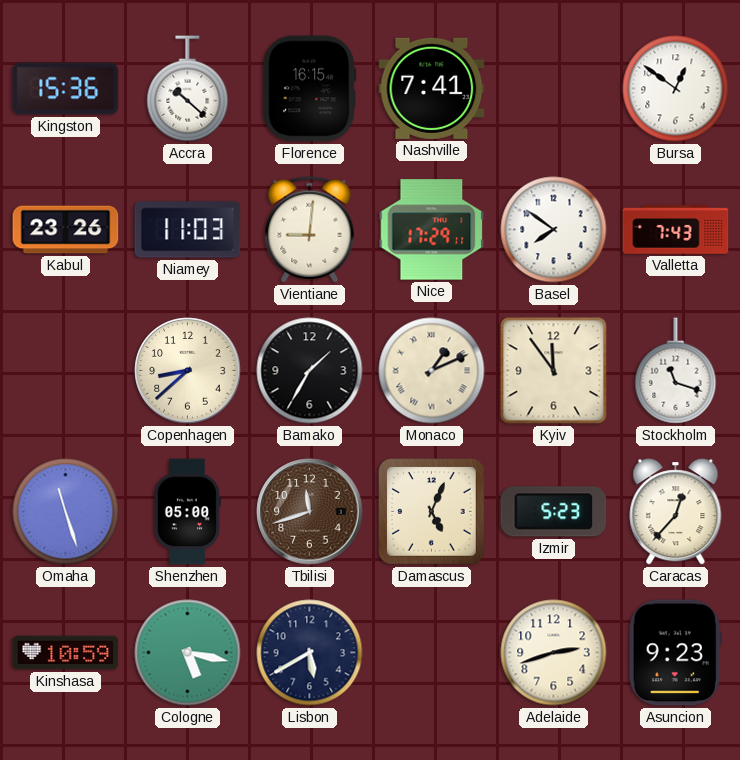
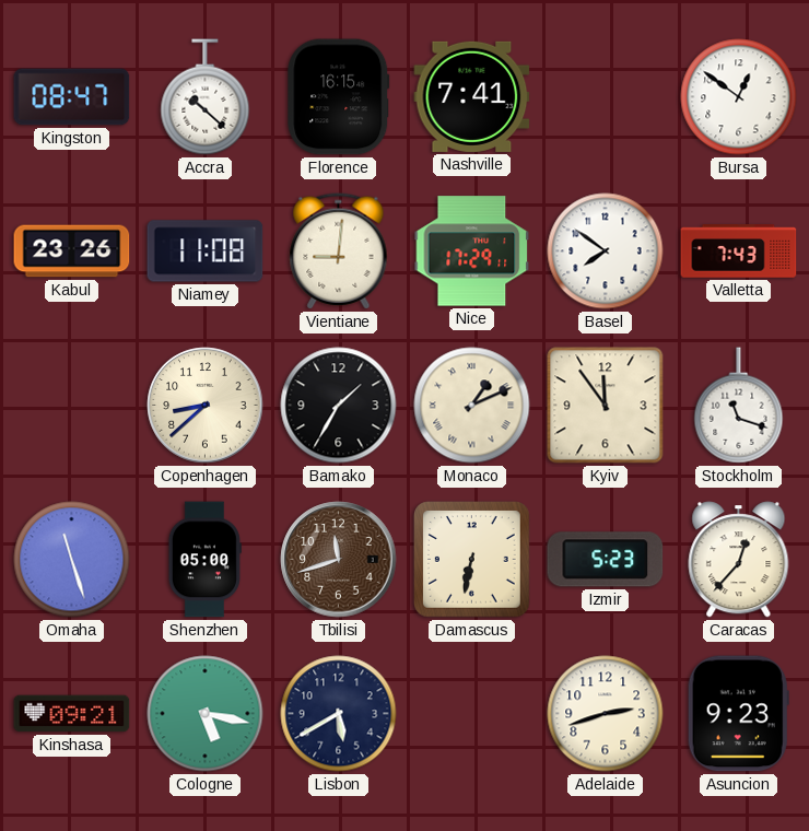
Kingston: 15:36 -> 08:47
Niamey: 11:03 -> 11:08
Damascus: 5:04 -> 6:32
Kinshasa: 10:59 -> 09:21
